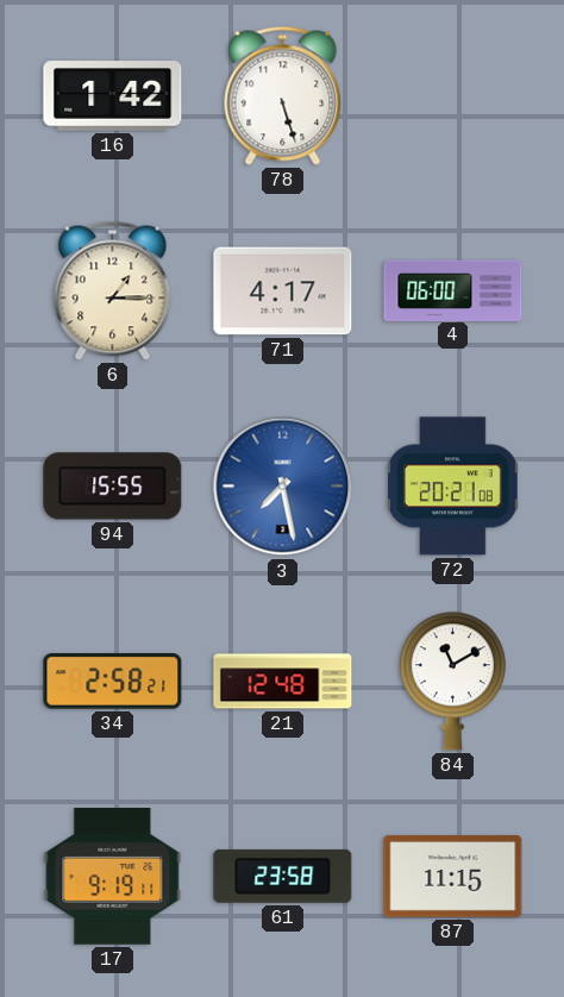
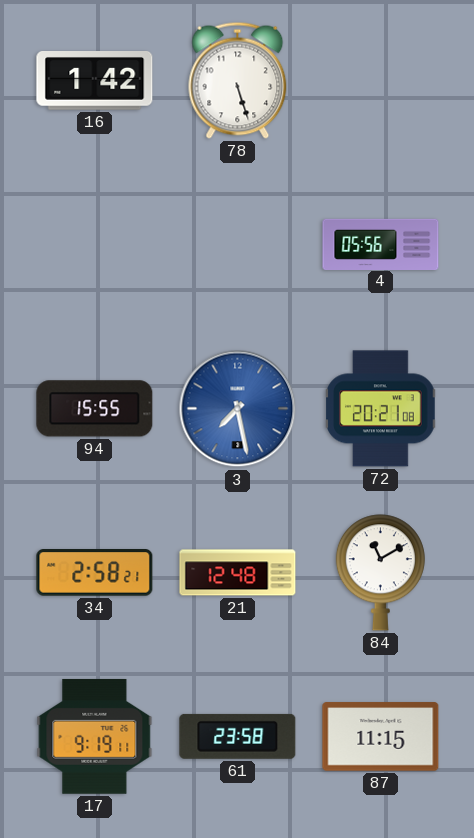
6: 1:15 -> none
71: 4:17 -> none
4: 06:00 -> 05:56
